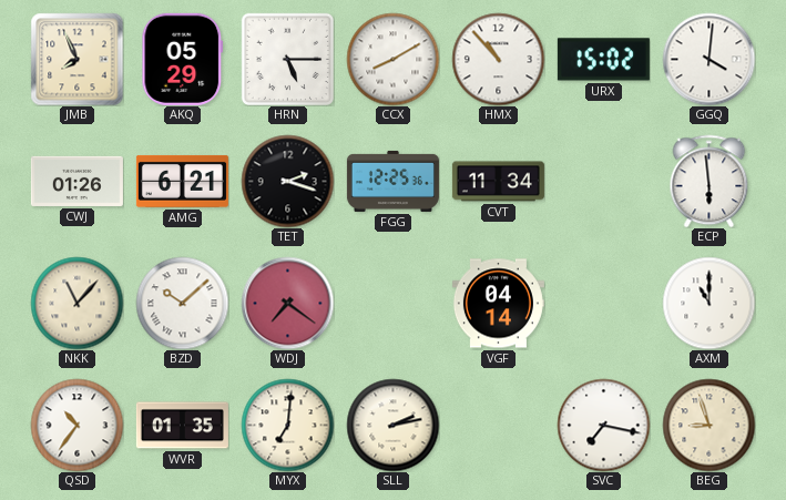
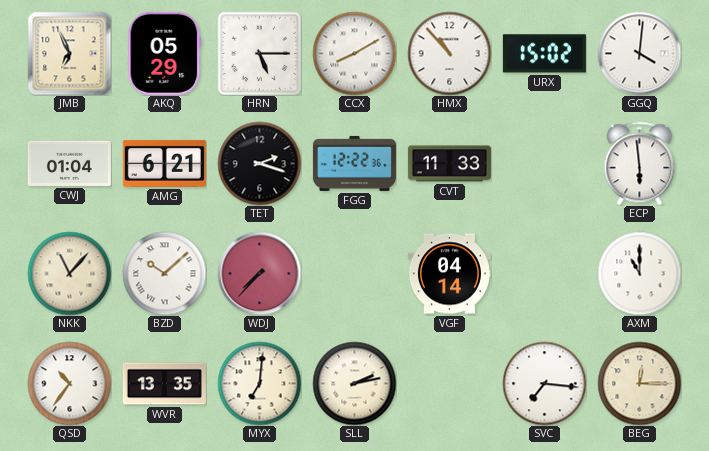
JMB: 7:56 -> 6:56
CWJ: 01:26 -> 01:04
FGG: 12:25 -> 12:22
CVT: 11:34 -> 11:33
WDJ: 7:21 -> 7:37
WVR: 01:35 -> 13:35
SVC: 7:17 -> 7:16
BEG: 8:57 -> 12:15
